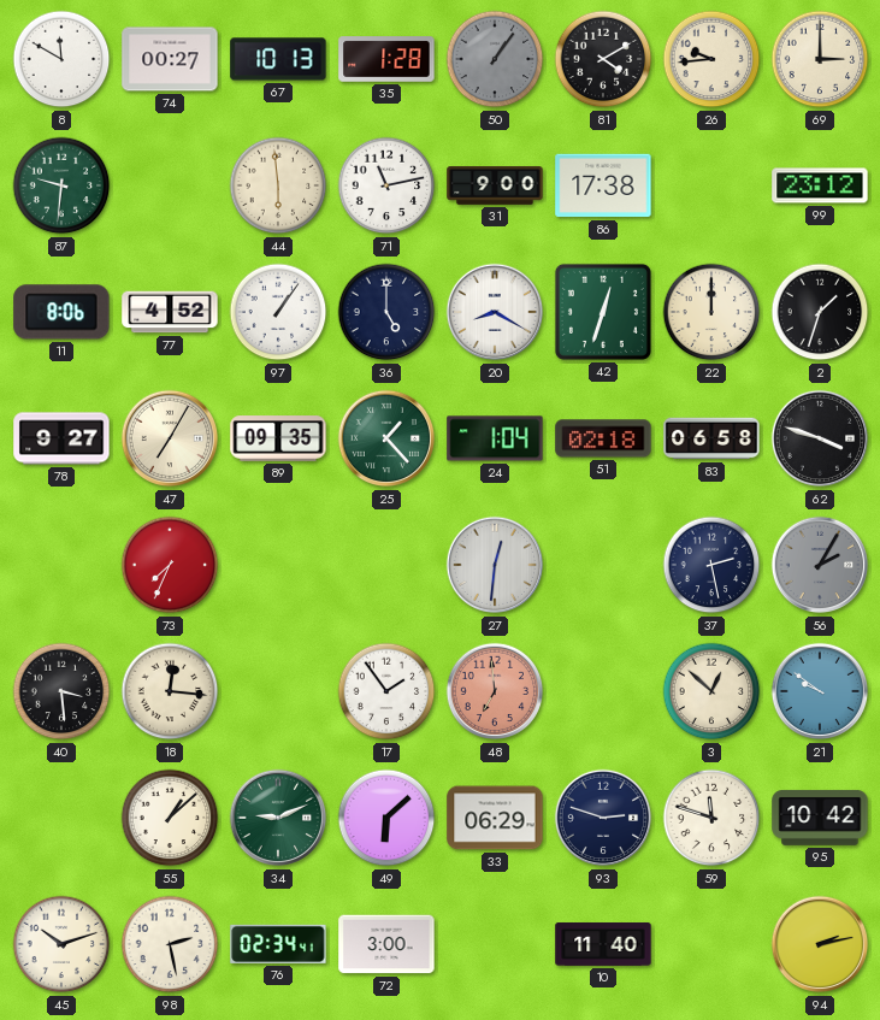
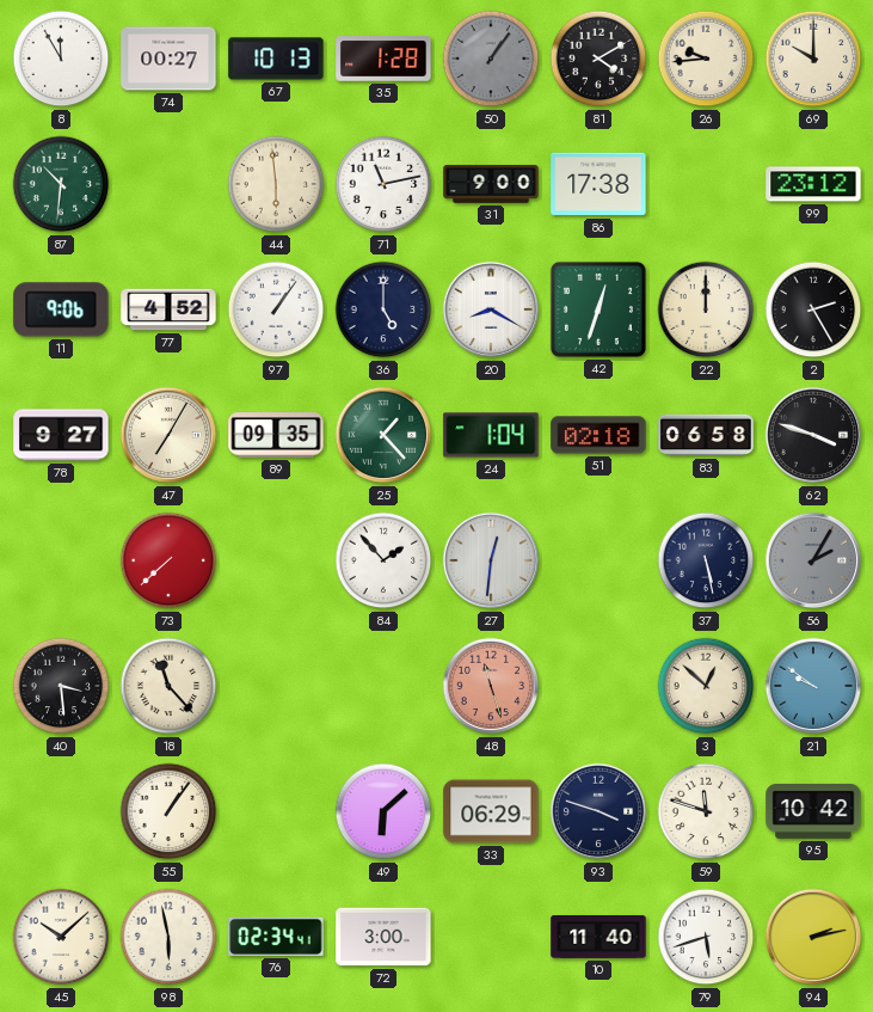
8: 11:50 -> 11:55
69: 3:00 -> 10:00
87: 9:31 -> 10:31
11: 8:06 -> 9:06
2: 1:33 -> 2:25
73: 7:34 -> 7:38
84: none -> 1:53
37: 2:28 -> 5:28
18: 12:16 -> 11:23
17: 1:54 -> none
48: 6:59 -> 11:27
55: 1:08 -> 1:06
34: 9:11 -> none
93: 2:48 -> 3:48
45: 10:12 -> 10:08
98: 2:28 -> 5:58
79: none -> 5:42
